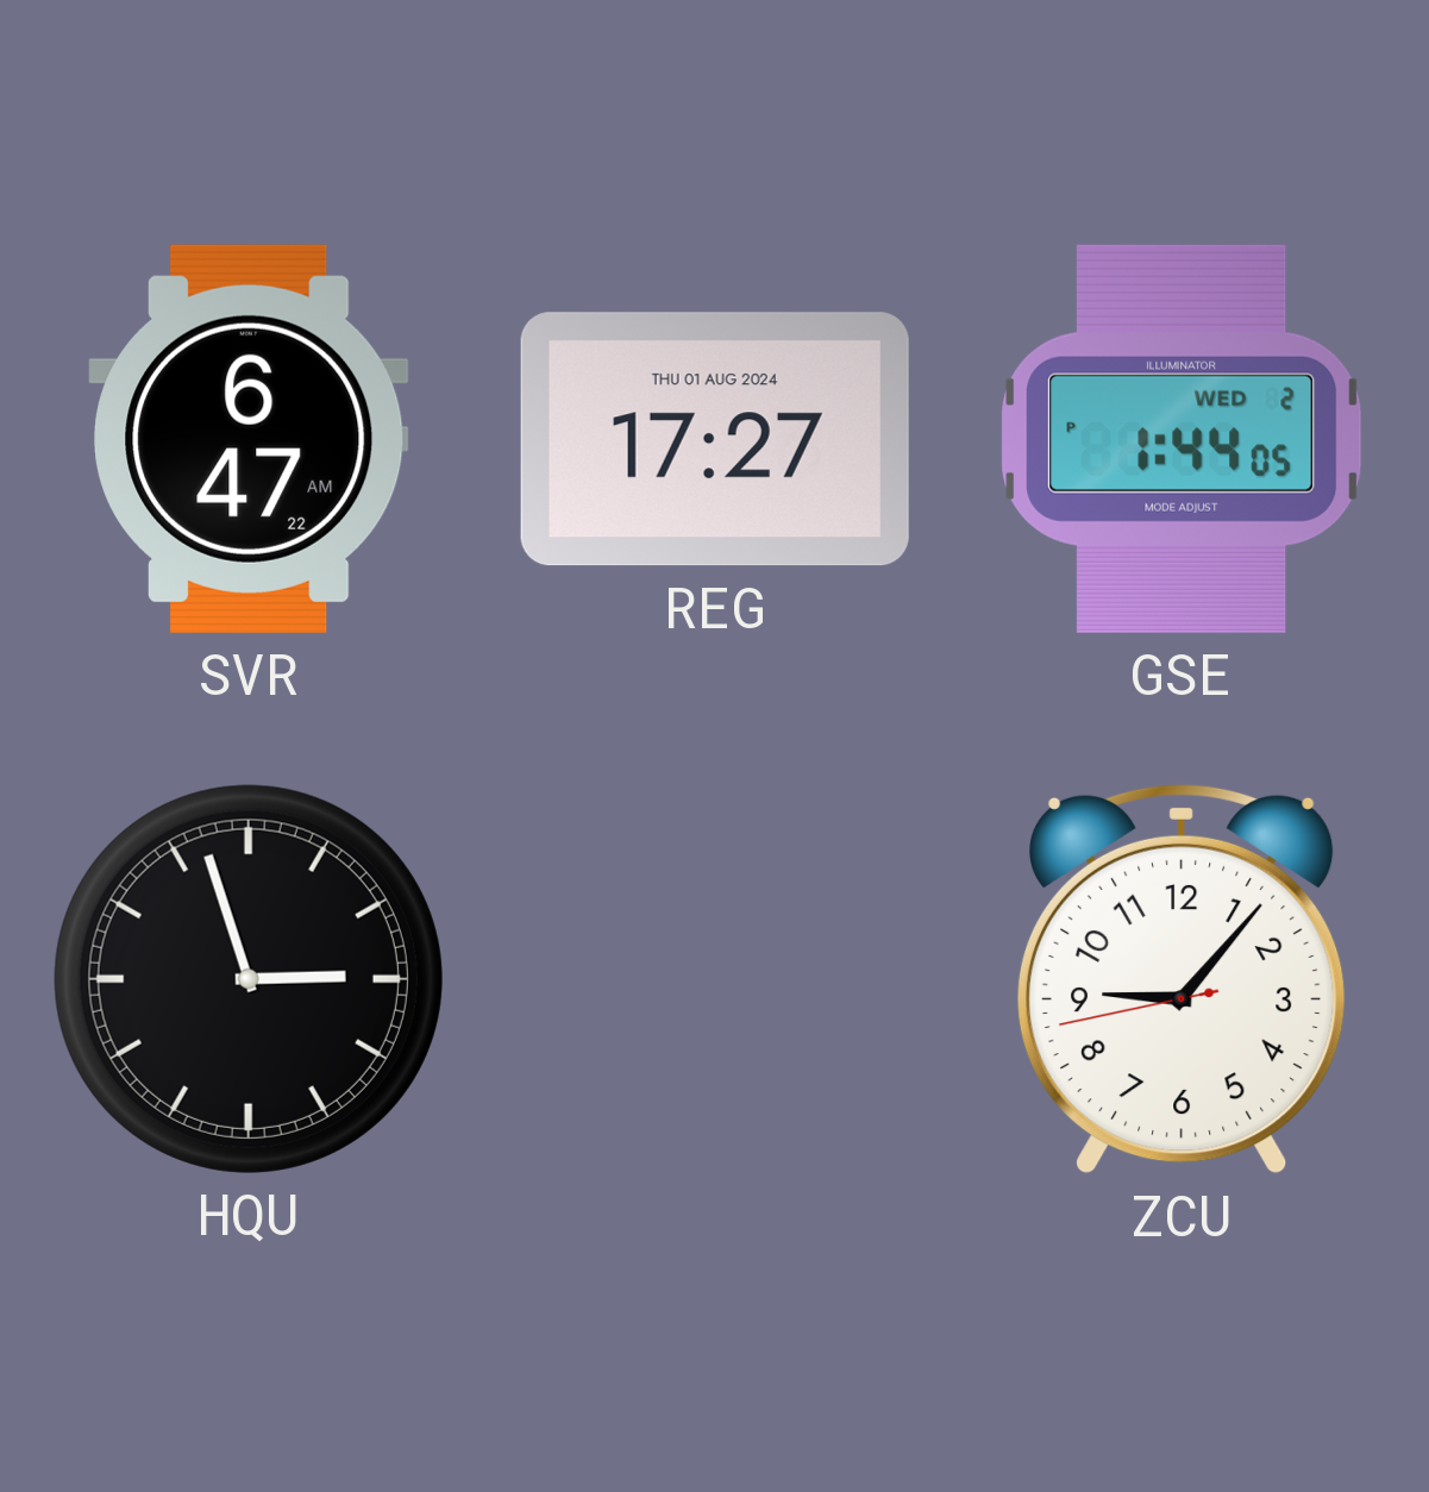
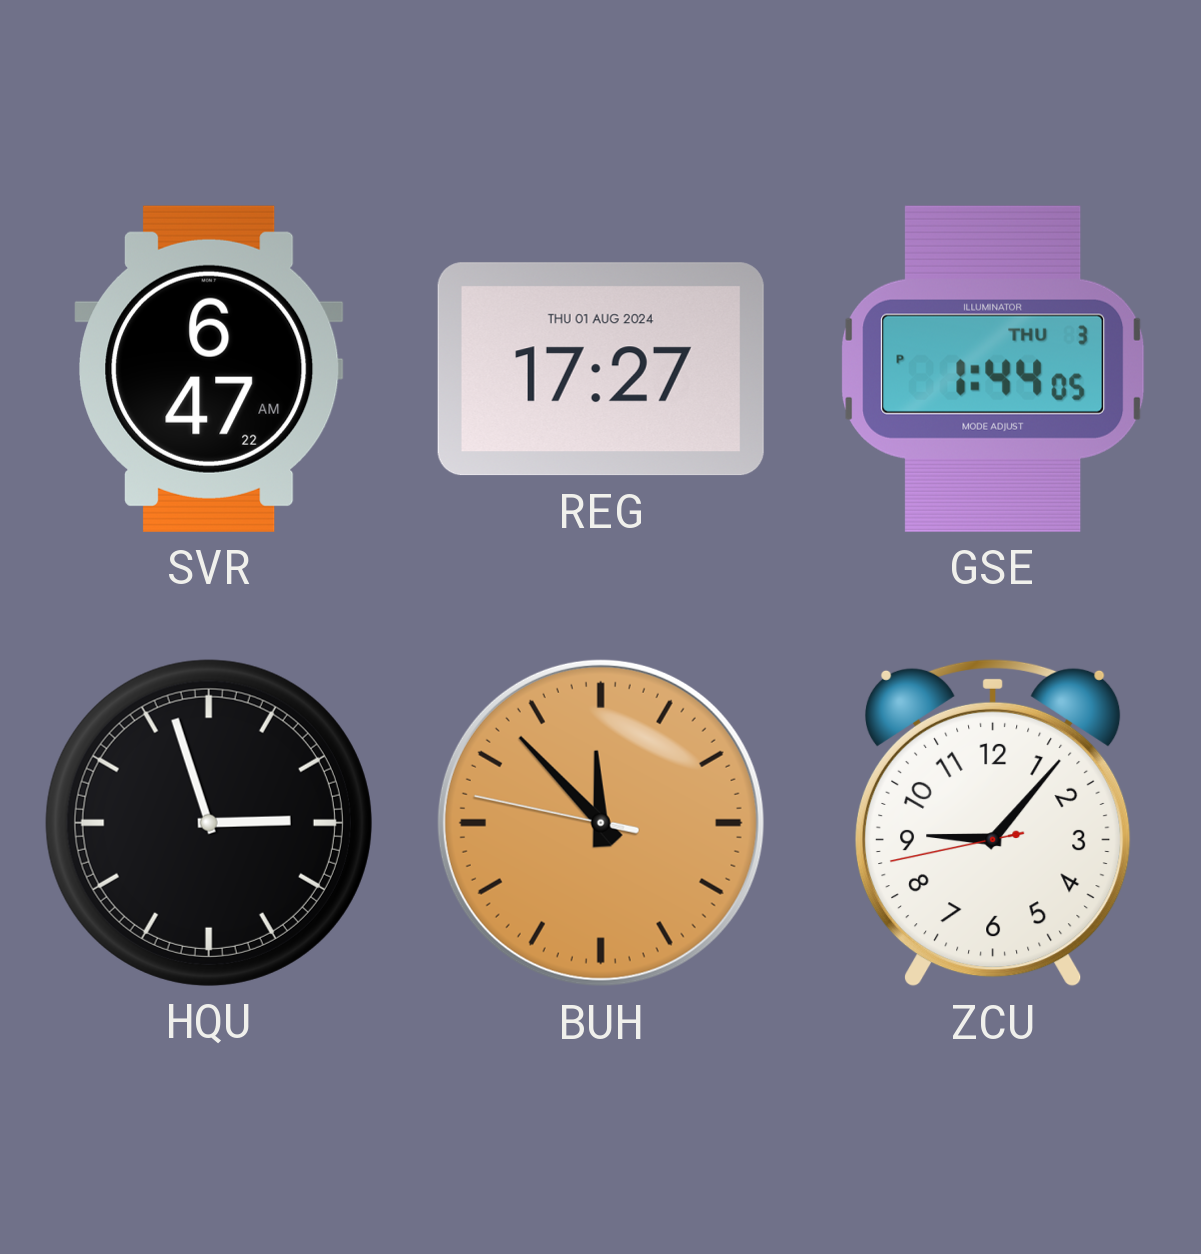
GSE date: WED 2 -> THU 3
BUH: none -> 11:52
